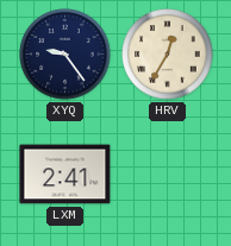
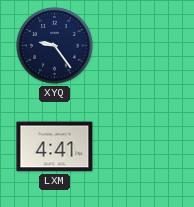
HRV: 12:35 -> none
LXM: 2:41 -> 4:41
